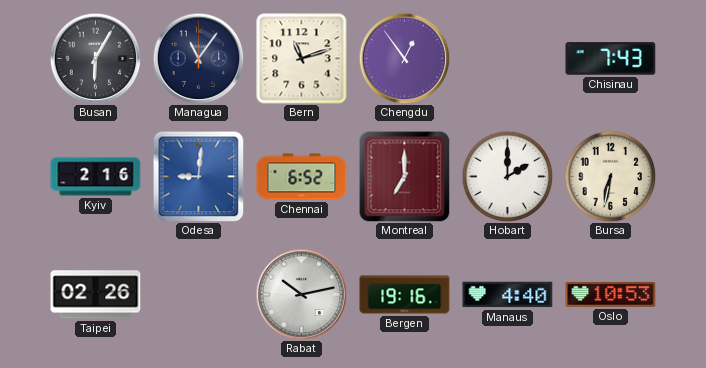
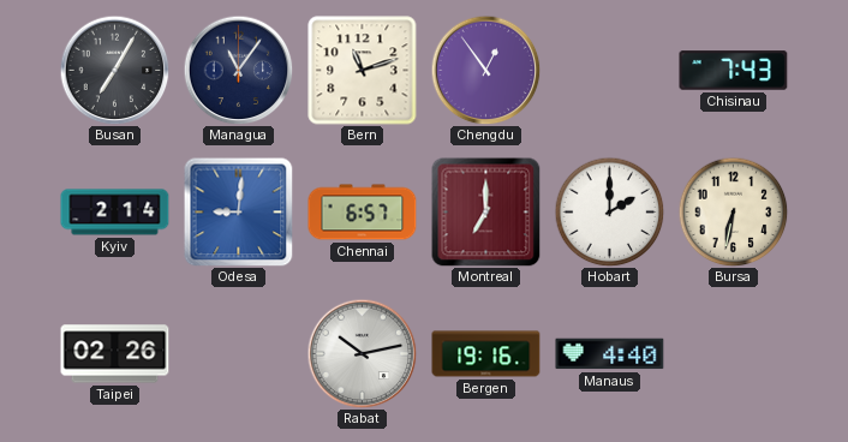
Busan: 6:05 -> 7:05
Kyiv: 2:16 -> 2:14
Chennai: 6:52 -> 6:57
Oslo: 10:53 -> none
